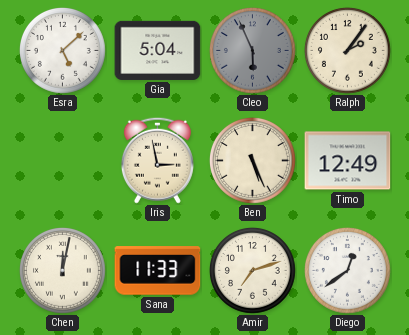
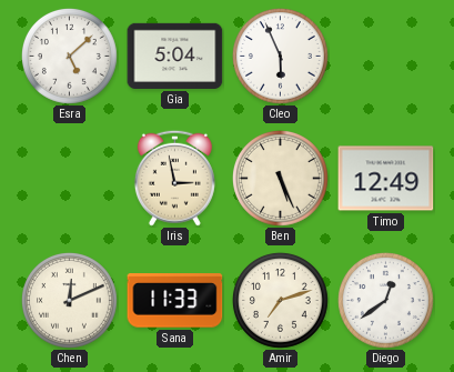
Cleo dial: grey -> white
Ralph: 2:06 -> none
Chen: 12:02 -> 12:11
